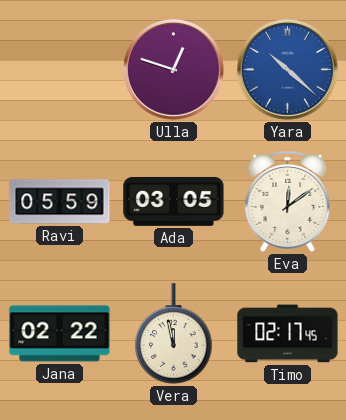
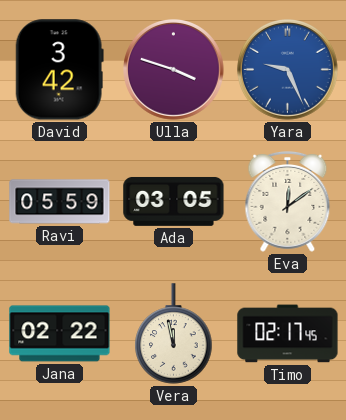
David: none -> 3:42
Ulla: 12:48 -> 3:48
Yara: 10:22 -> 9:26
